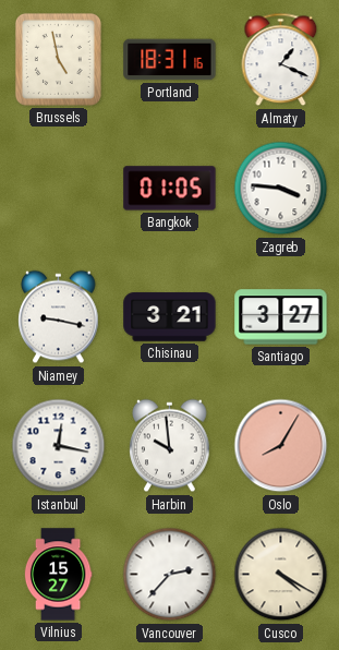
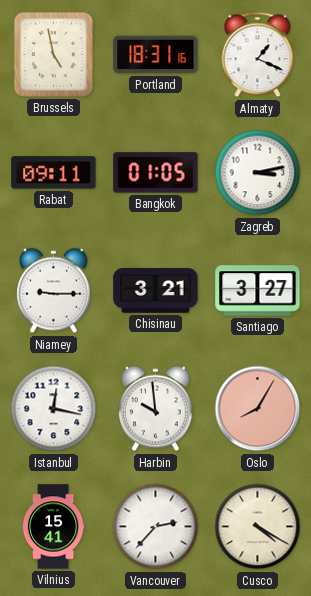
Rabat: none -> 09:11
Zagreb: 3:46 -> 3:13
Niamey: 9:17 -> 9:15
Vilnius: 15:27 -> 15:41
